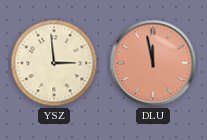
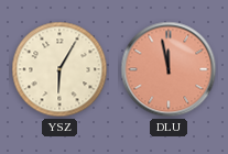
YSZ: 2:59 -> 6:05
